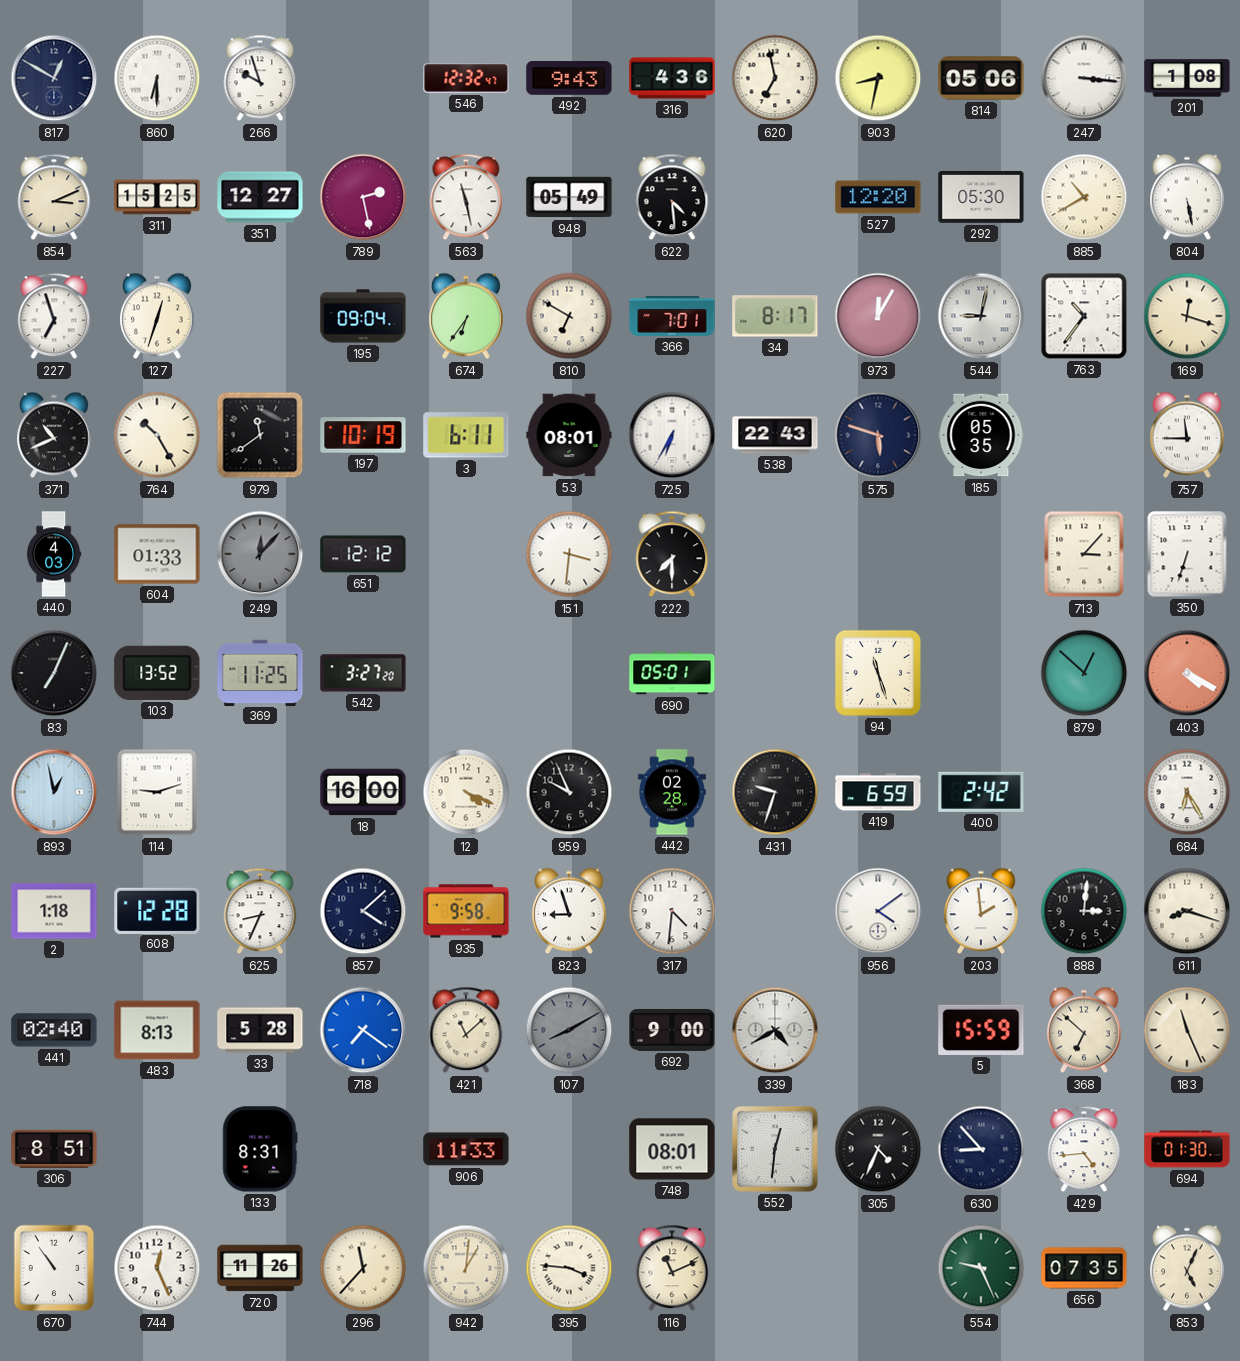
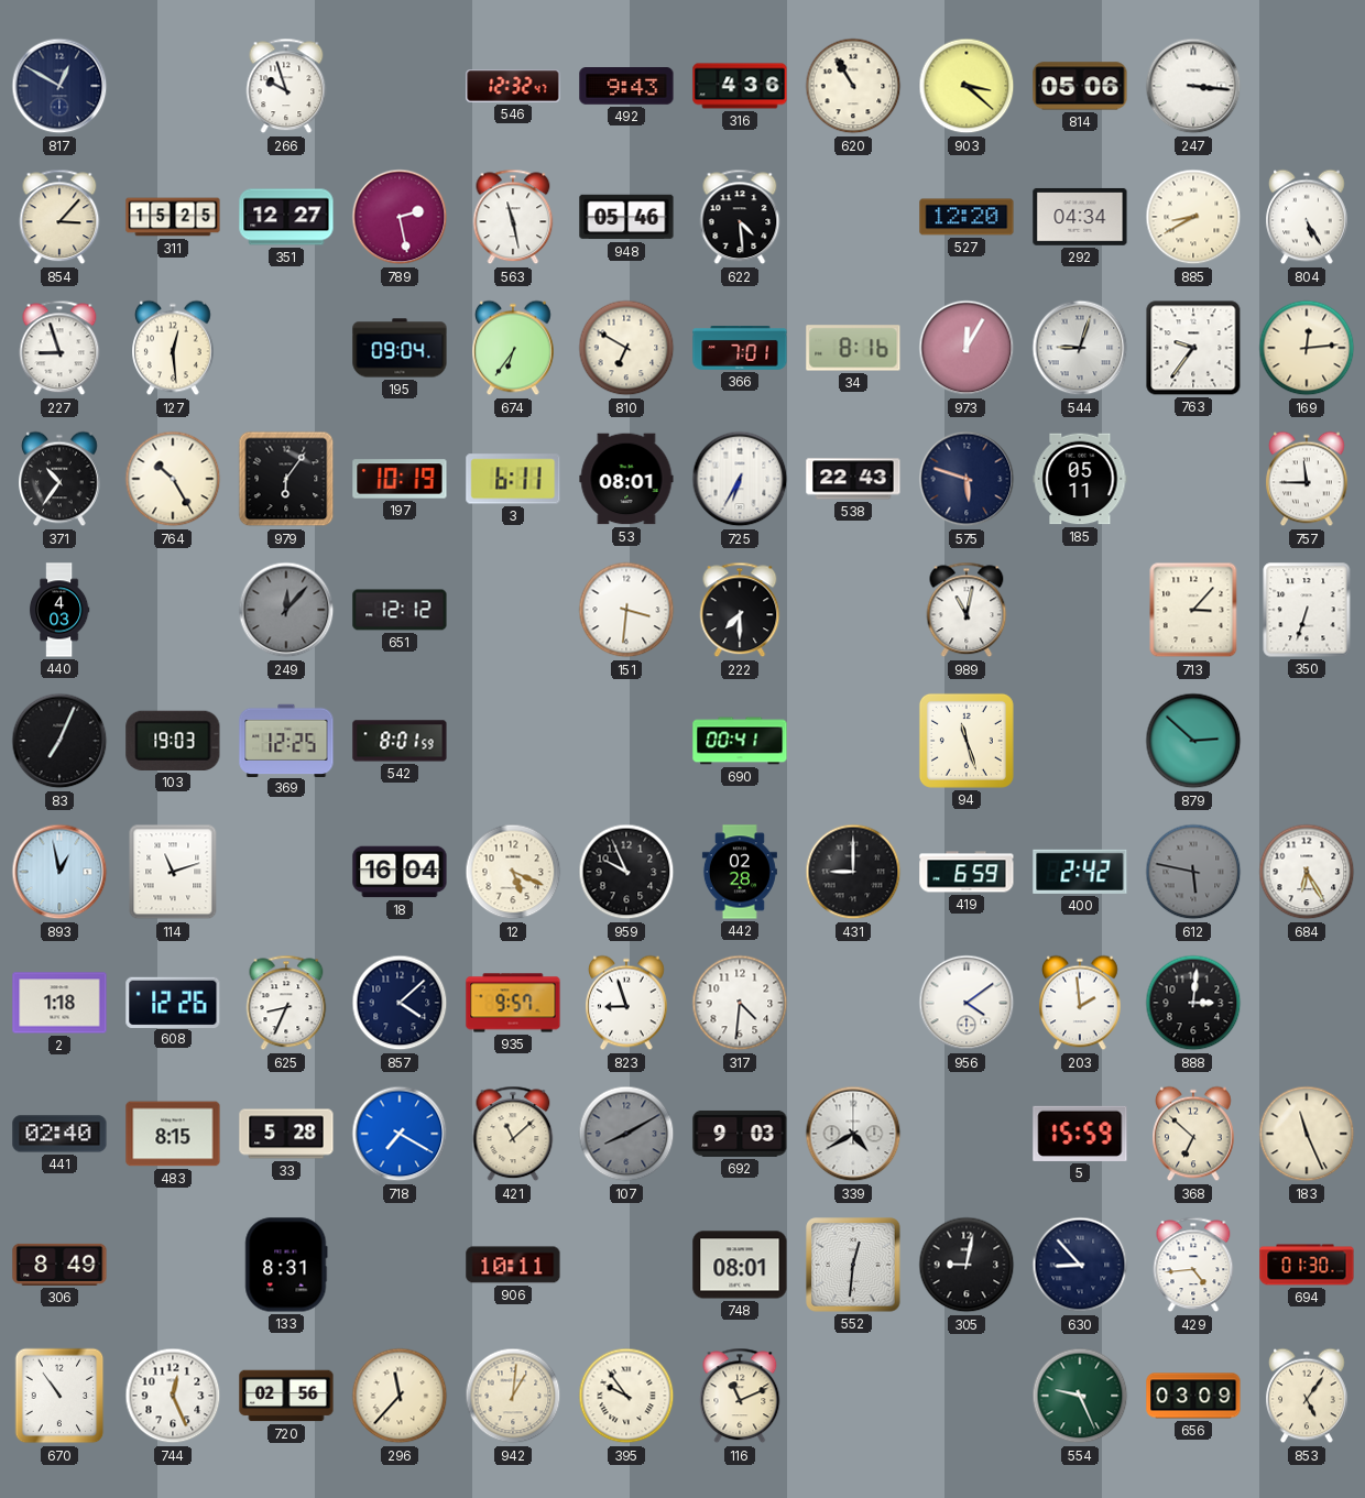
860: 6:30 -> none
620: 6:58 -> 10:55
903: 8:32 -> 3:22
201: 1:08 -> none
854: 3:11 -> 3:07
948: 05:49 -> 05:46
292: 05:30 -> 04:34
885: 10:40 -> 8:40
804: 5:28 -> 5:25
227: 6:57 -> 8:57
127: 12:33 -> 12:29
34: 8:17 -> 8:16
544: 9:02 -> 9:03
763: 10:36 -> 9:36
169: 12:18 -> 12:14
371: 10:41 -> 10:36
979: 11:39 -> 6:06
185: 05:35 -> 05:11
604: 01:33 -> none
989: none -> 11:02
103: 13:52 -> 19:03
369: 11:25 -> 12:25
542: 3:27 -> 8:01
690: 05:01 -> 00:41
879: 12:52 -> 2:52
403: 4:20 -> none
114: 9:12 -> 11:12
18: 16:00 -> 16:04
12: 4:19 -> 5:19
431: 9:33 -> 9:00
612: none -> 5:47
608: 12:28 -> 12:26
935: 9:58 -> 9:57
611: 8:18 -> none
483: 8:13 -> 8:15
718: 7:21 -> 7:20
692: 9:00 -> 9:03
306: 8:51 -> 8:49
906: 11:33 -> 10:11
305: 4:34 -> 9:02
720: 11:26 -> 02:56
395: 3:46 -> 9:54
656: 07:35 -> 03:09
853: 5:04 -> 5:06
